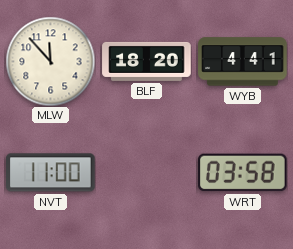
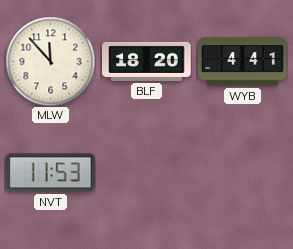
NVT: 11:00 -> 11:53
WRT: 03:58 -> none
